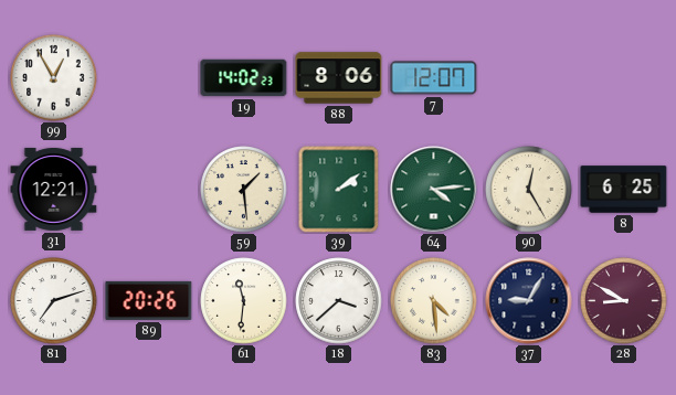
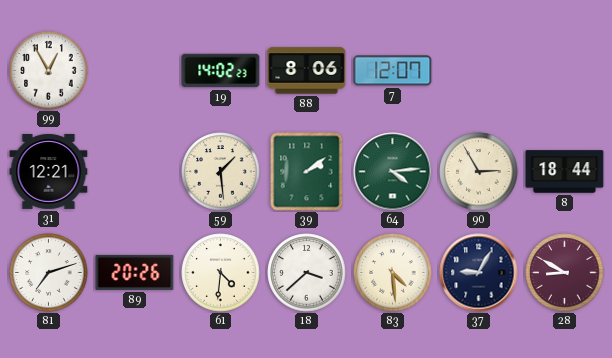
90: 12:25 -> 2:55
8: 6:25 -> 18:44
61: 11:31 -> 4:31
